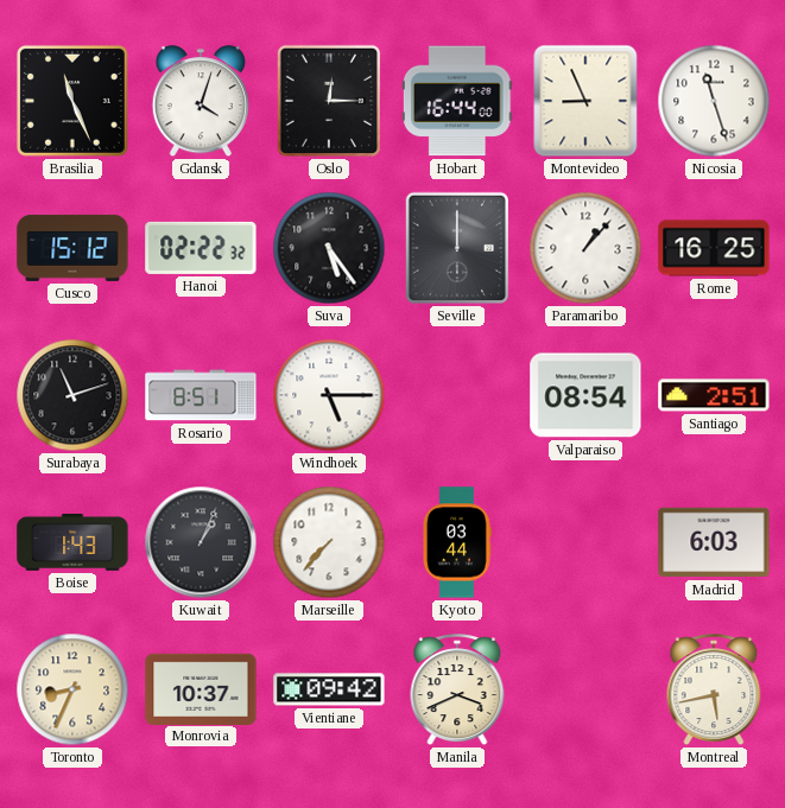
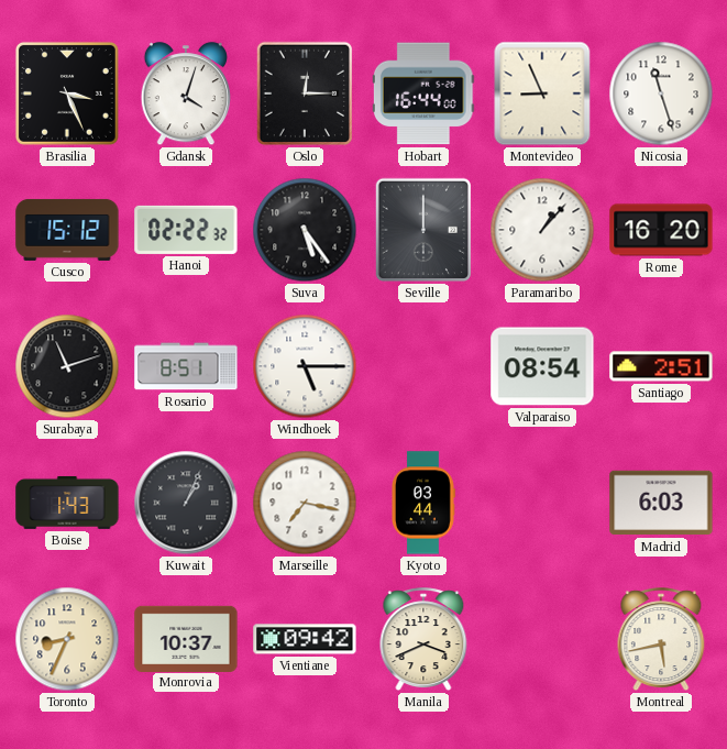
Brasilia: 11:26 -> 3:26
Rome: 16:25 -> 16:20
Marseille: 7:37 -> 7:17
